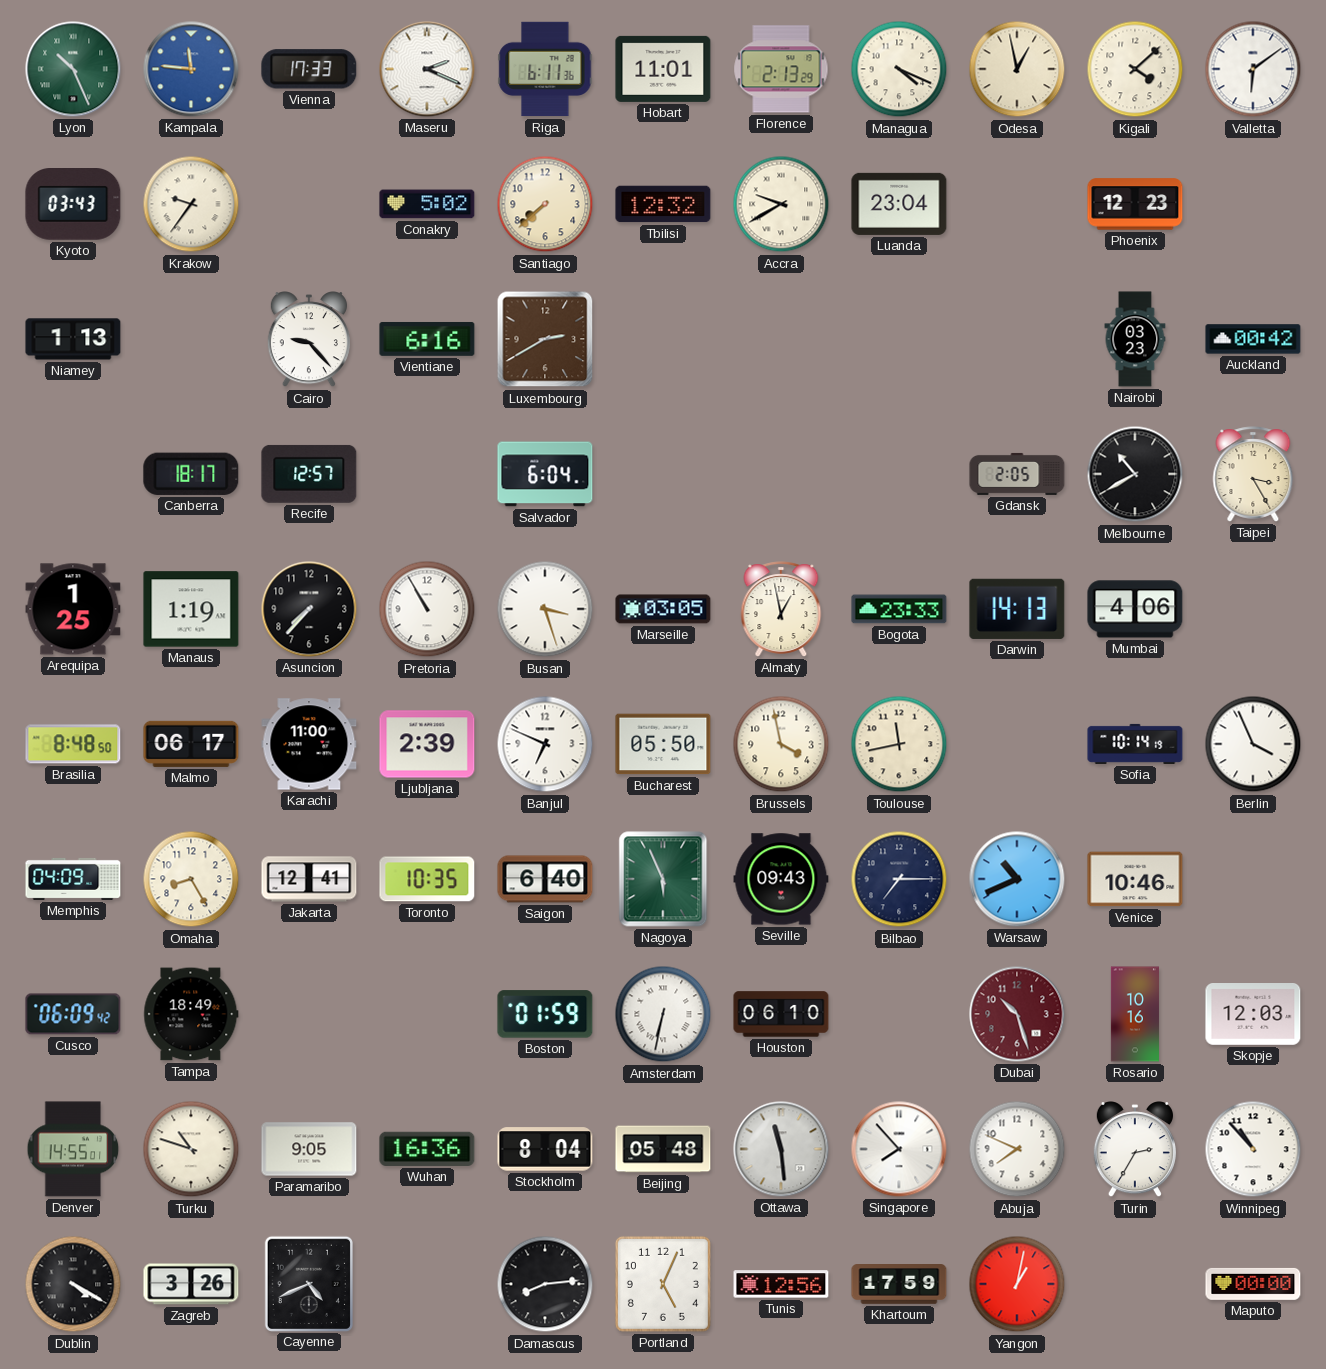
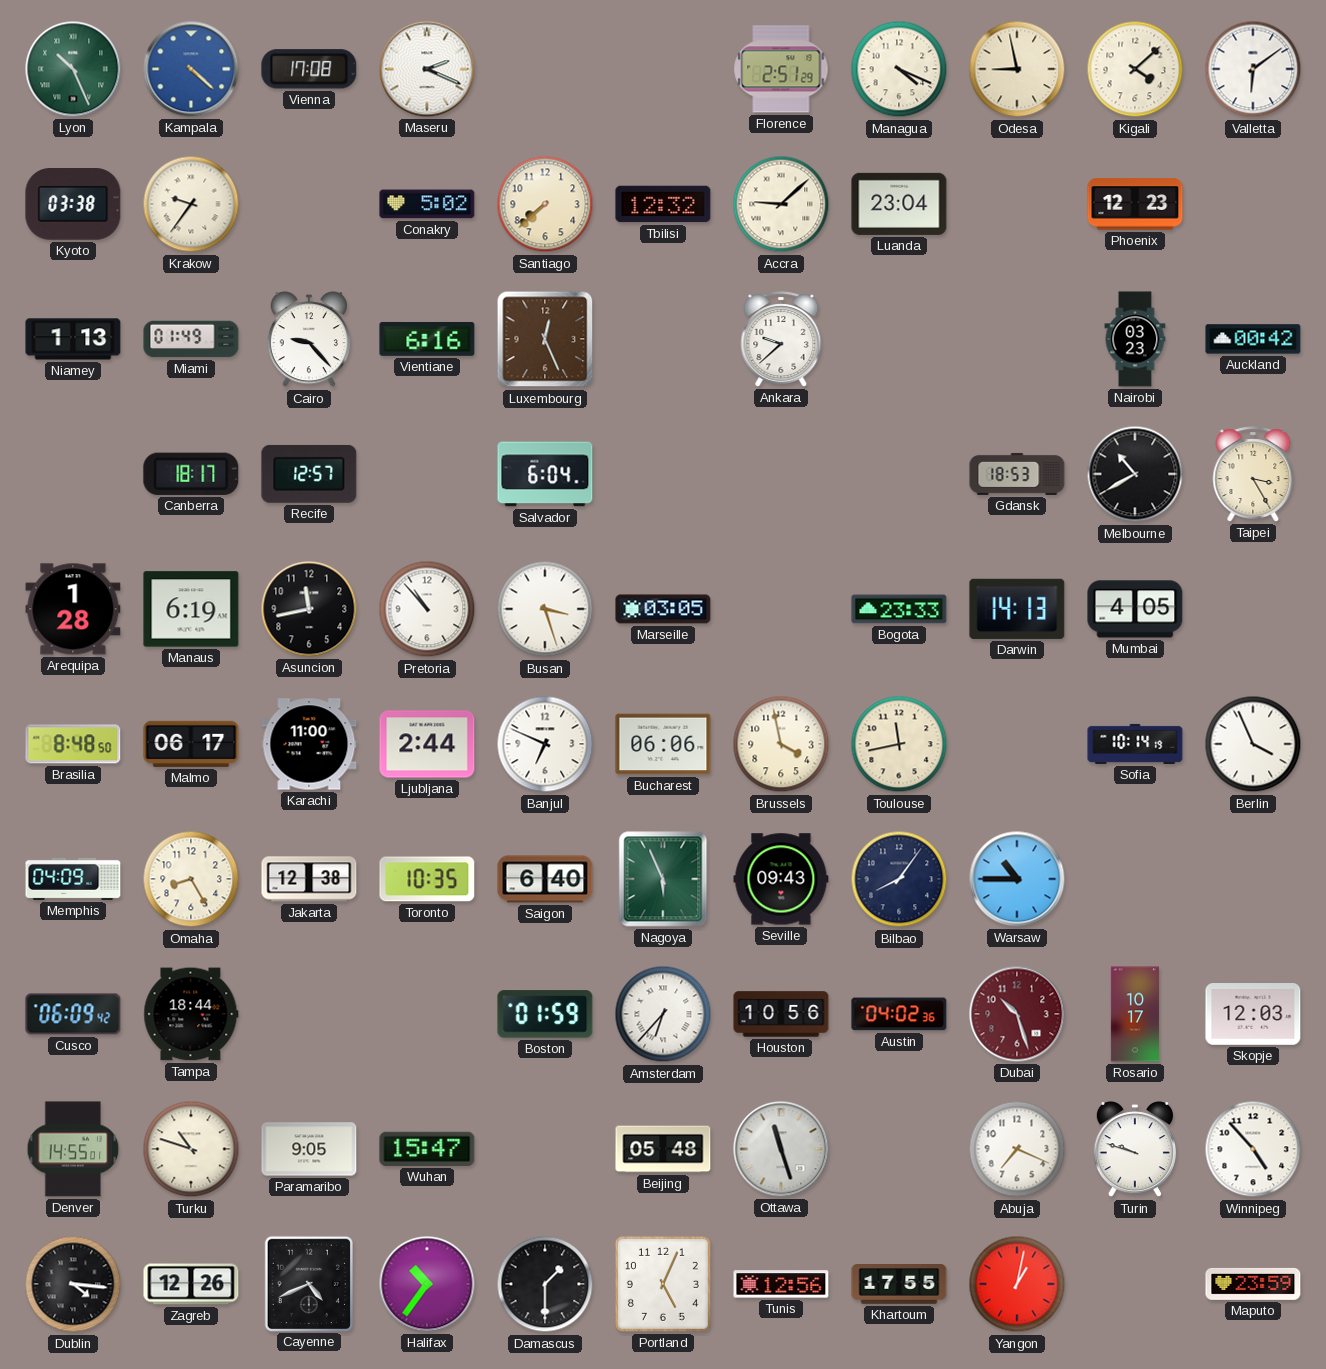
Kampala: 11:46 -> 4:22
Vienna: 17:33 -> 17:08
Riga: 6:11 -> none
Hobart: 11:01 -> none
Florence: 2:13 -> 2:51
Odesa: 12:58 -> 8:58
Kyoto: 03:43 -> 03:38
Accra: 9:40 -> 9:08
Miami: none -> 01:49
Luxembourg: 2:40 -> 12:26
Ankara: none -> 9:38
Gdansk: 2:05 -> 18:53
Arequipa: 1:25 -> 1:28
Manaus: 1:19 -> 6:19
Asuncion: 7:37 -> 11:43
Pretoria: 10:55 -> 10:53
Almaty: 12:58 -> none
Mumbai: 4:06 -> 4:05
Ljubljana: 2:39 -> 2:44
Bucharest: 05:50 -> 06:06
Jakarta: 12:41 -> 12:38
Bilbao: 7:15 -> 8:06
Warsaw: 10:41 -> 10:45
Venice: 10:46 -> none
Tampa: 18:49 -> 18:44
Amsterdam: 6:32 -> 6:37
Houston: 06:10 -> 10:56
Austin: none -> 04:02
Rosario: 10:16 -> 10:17
Wuhan: 16:36 -> 15:47
Stockholm: 8:04 -> none
Ottawa: 11:29 -> 11:27
Singapore: 7:53 -> none
Abuja: 7:49 -> 7:19
Turin: 2:35 -> 9:48
Winnipeg: 10:53 -> 4:53
Dublin: 4:20 -> 4:16
Zagreb: 3:26 -> 12:26
Halifax: none -> 10:36
Damascus: 8:14 -> 1:30
Khartoum: 17:59 -> 17:55
Maputo: 00:00 -> 23:59
